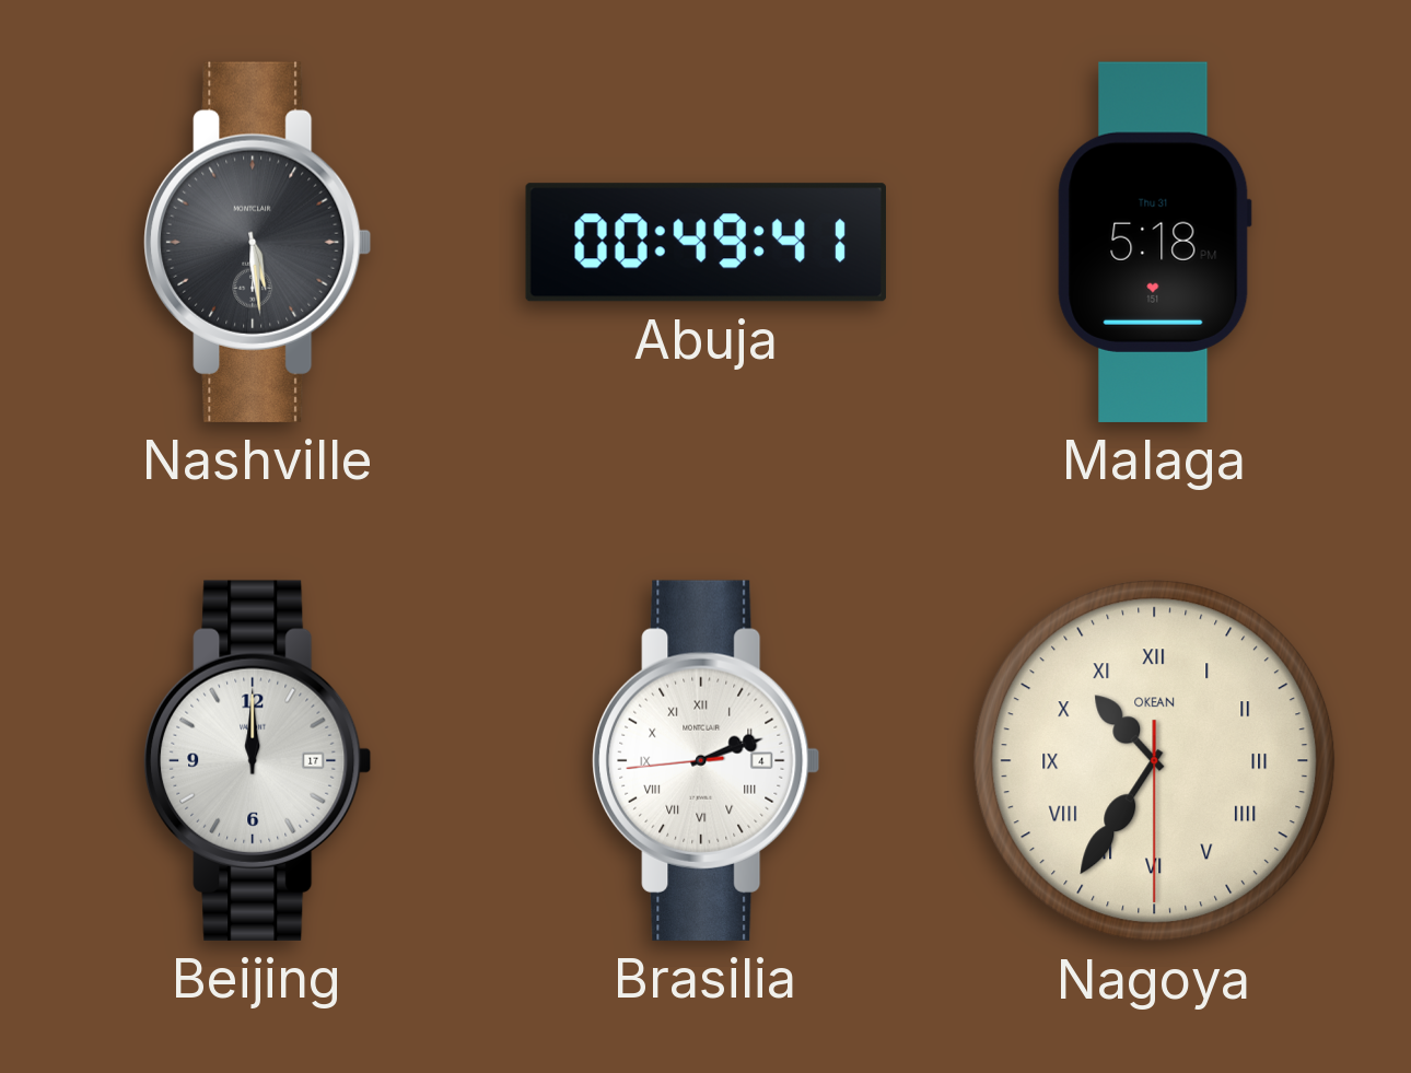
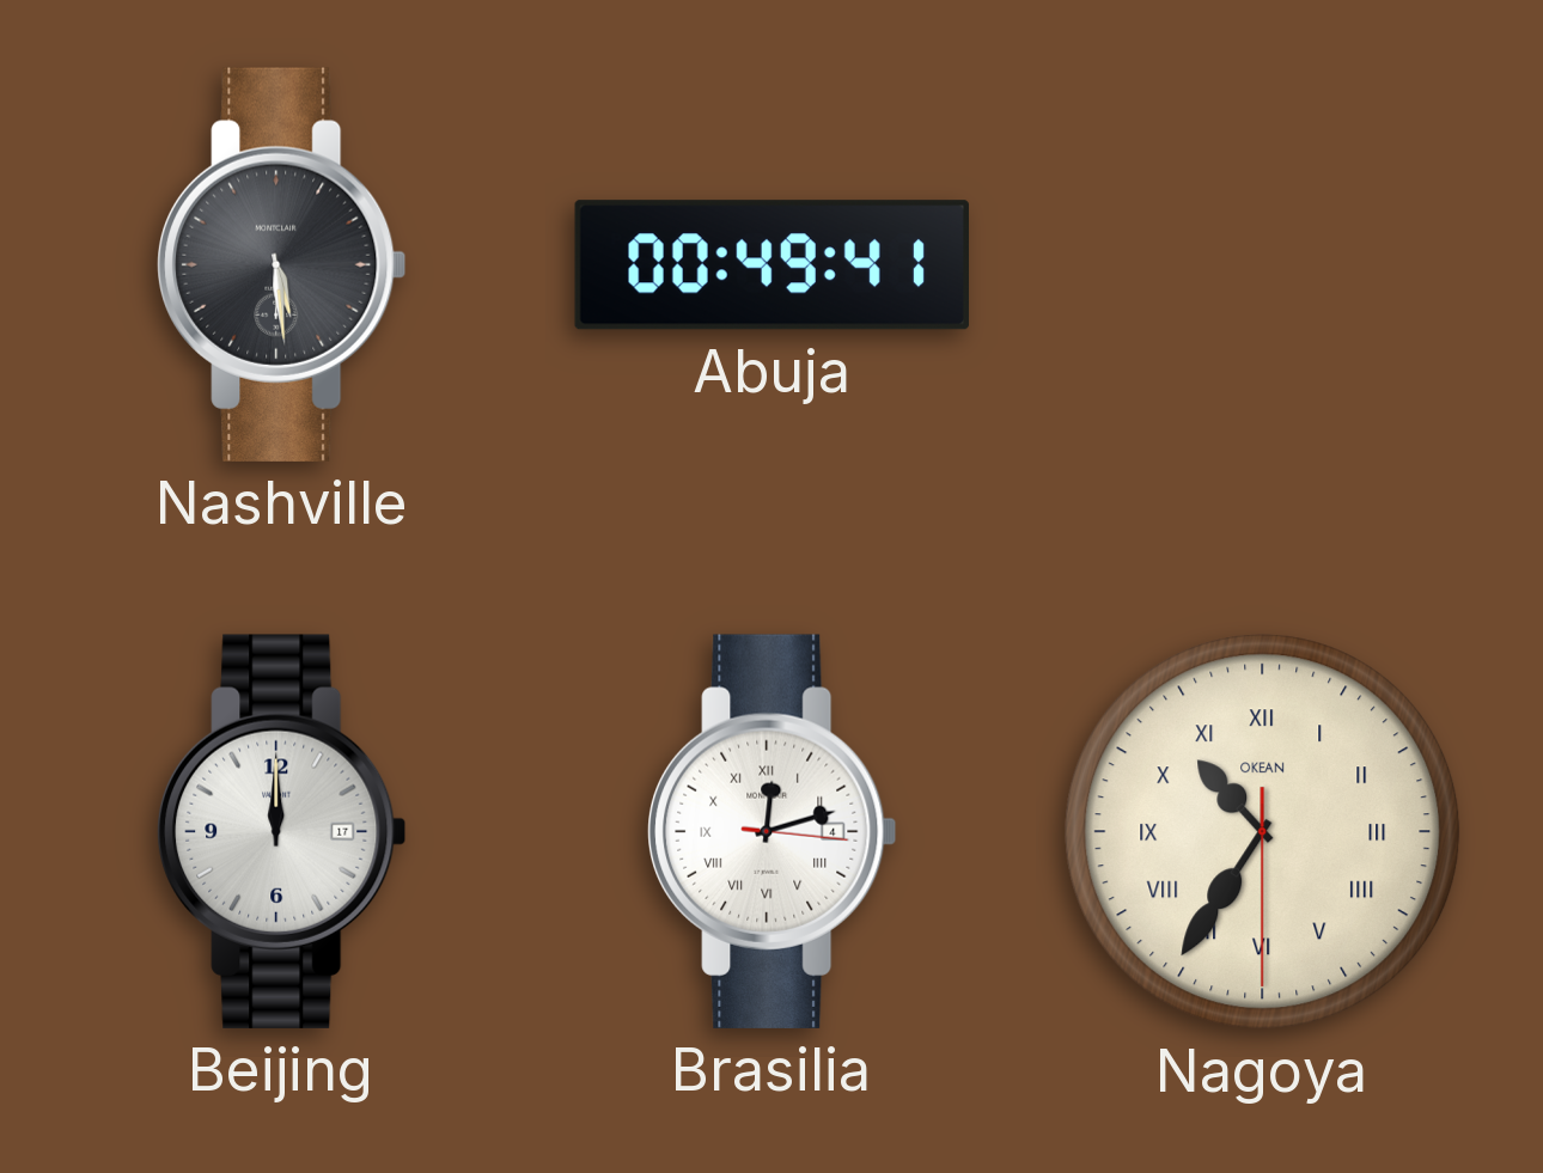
Malaga: 5:18 -> none
Brasilia: 2:11 -> 12:12
